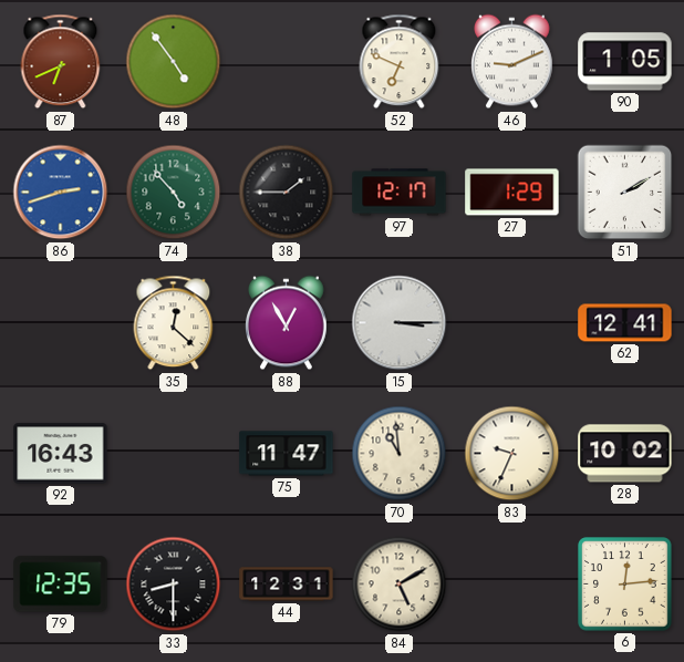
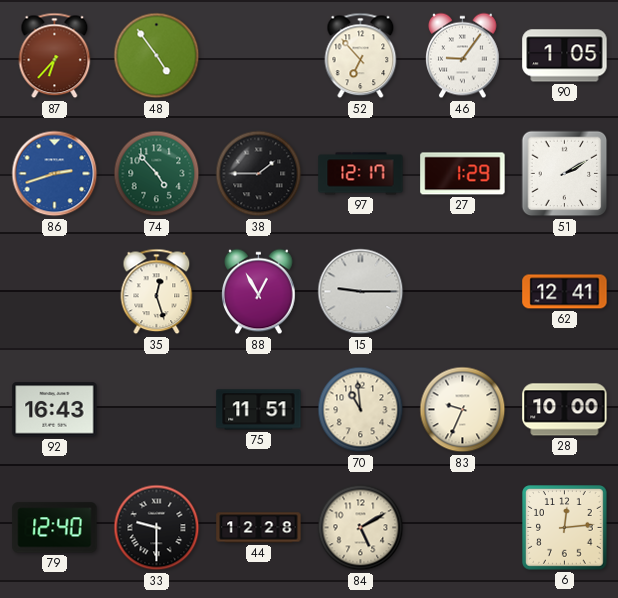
87: 6:41 -> 6:37
52: 6:49 -> 6:53
46: 9:11 -> 9:06
35: 12:22 -> 12:27
15: 3:15 -> 9:15
75: 11:47 -> 11:51
28: 10:02 -> 10:00
79: 12:35 -> 12:40
33: 8:30 -> 9:30
44: 12:31 -> 12:28
